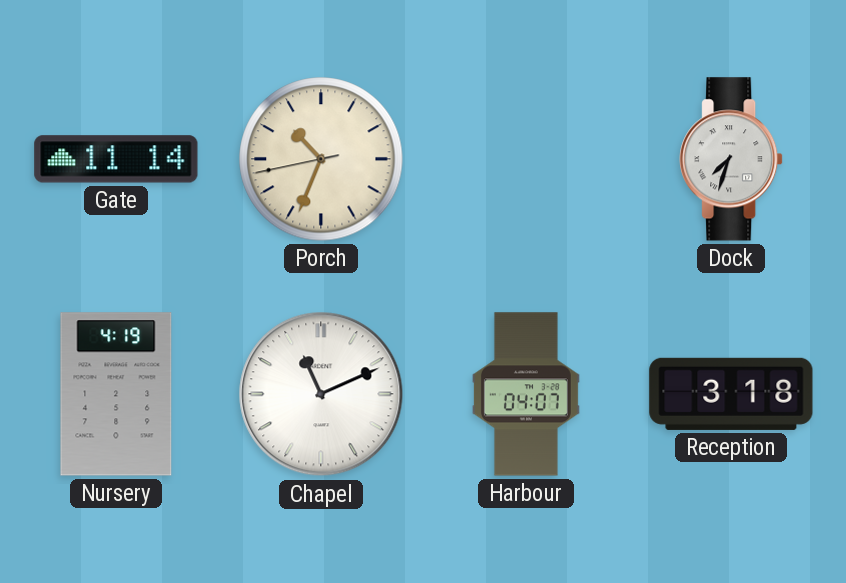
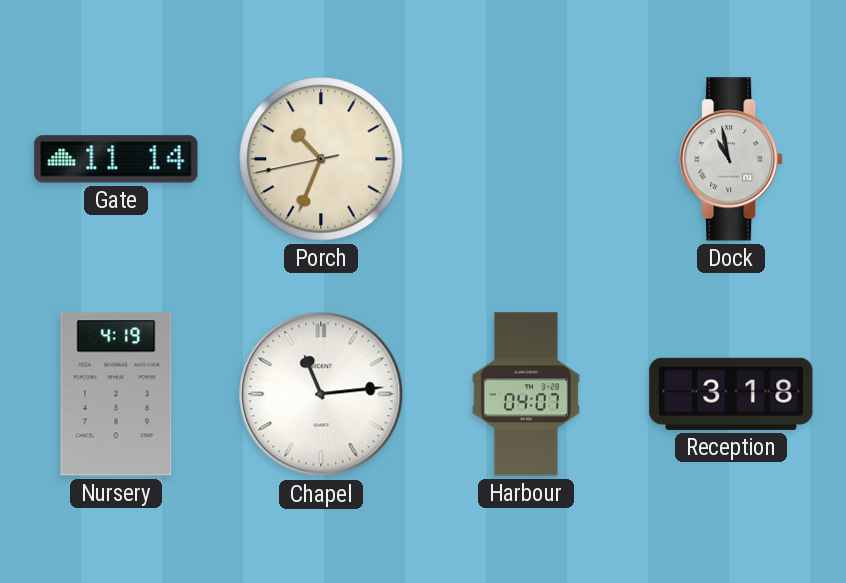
Dock: 7:33 -> 10:58
Chapel: 11:11 -> 11:14
